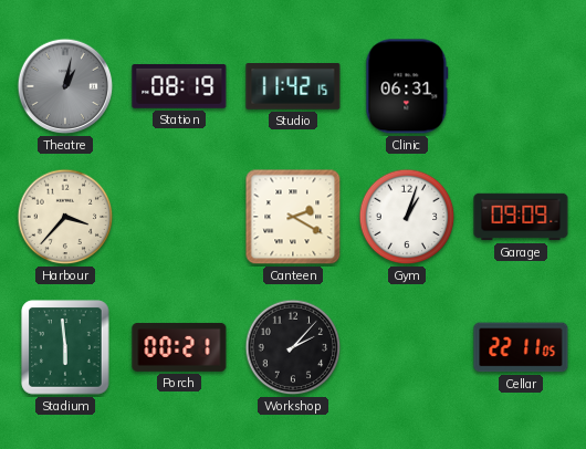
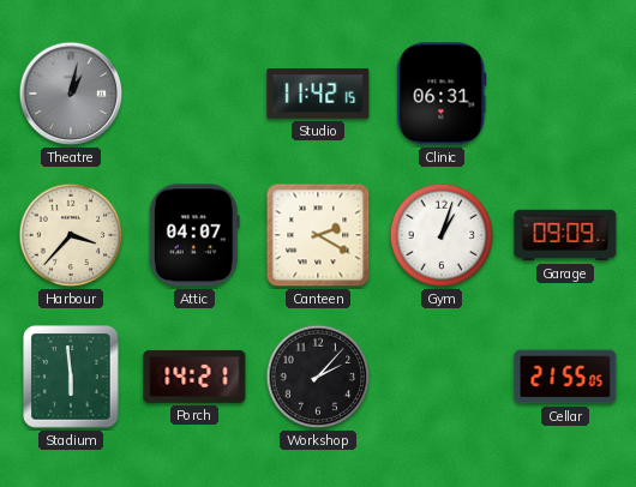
Station: 08:19 -> none
Attic: none -> 04:07
Porch: 00:21 -> 14:21
Cellar: 22:11 -> 21:55
